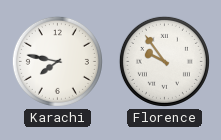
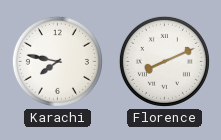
Florence: 9:54 -> 8:11
